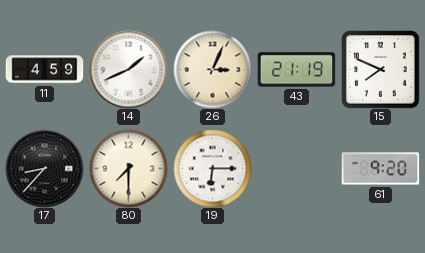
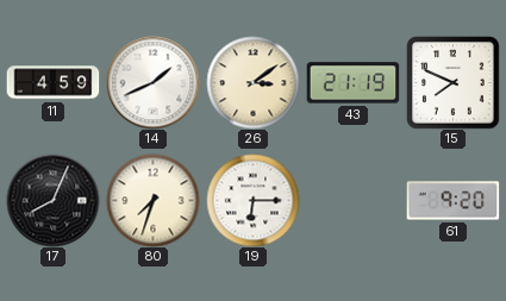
26: 3:04 -> 3:09
17: 8:37 -> 8:04
80: 7:30 -> 7:33
